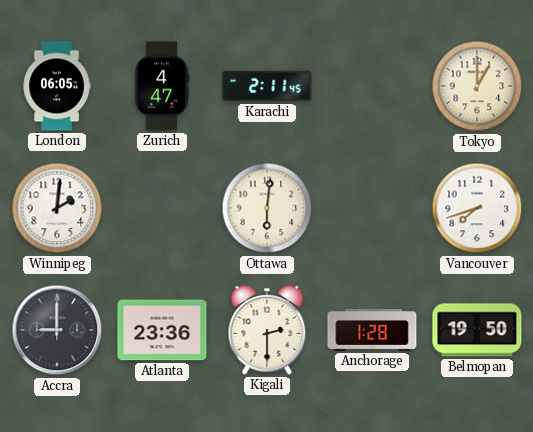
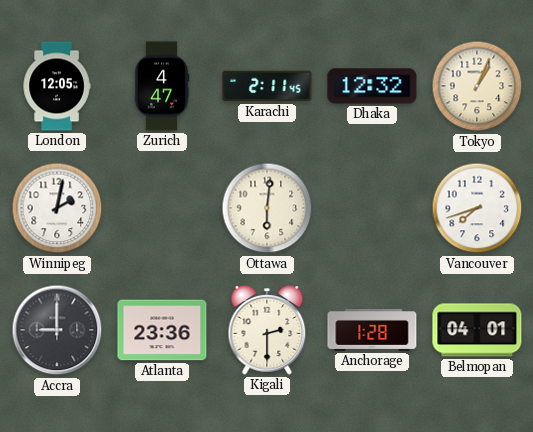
London: 06:05 -> 12:05
Dhaka: none -> 12:32
Tokyo: 1:00 -> 1:04
Winnipeg: 2:01 -> 2:02
Belmopan: 19:50 -> 04:01
